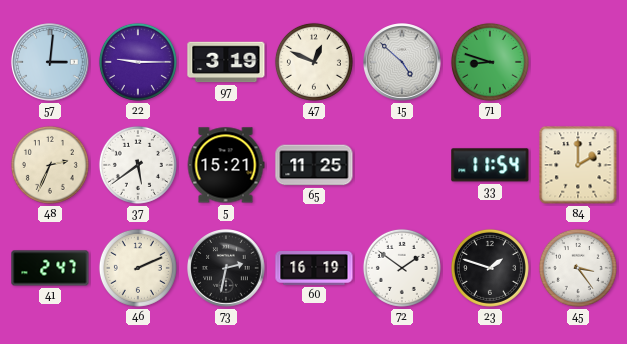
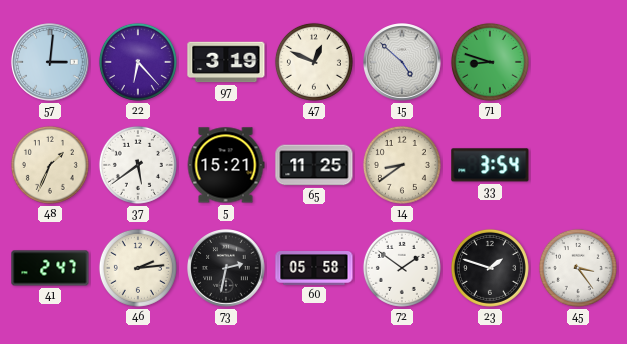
22: 9:15 -> 6:23
48: 2:34 -> 1:34
14: none -> 8:39
33: 11:54 -> 3:54
84: 2:00 -> none
46: 2:11 -> 2:14
60: 16:19 -> 05:58
